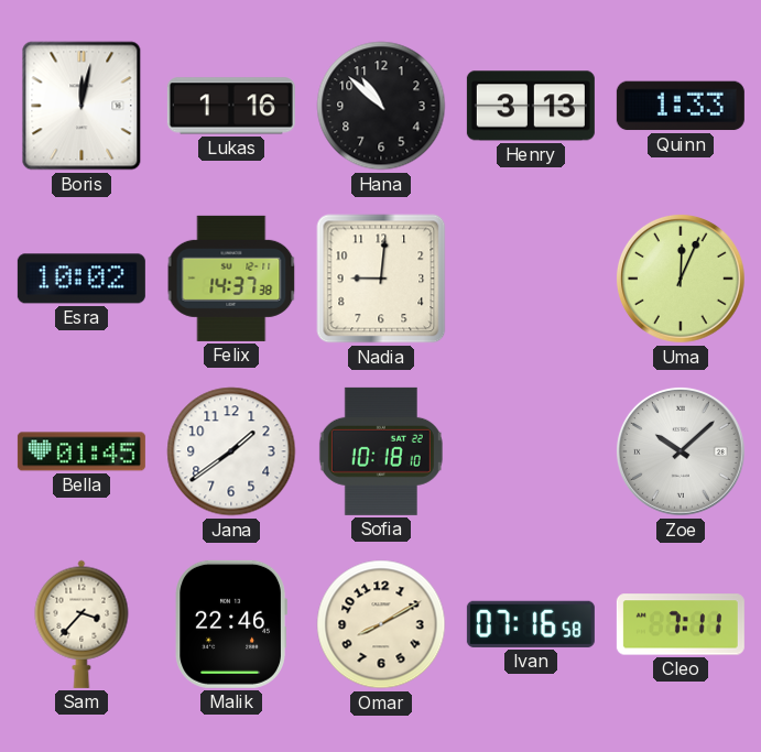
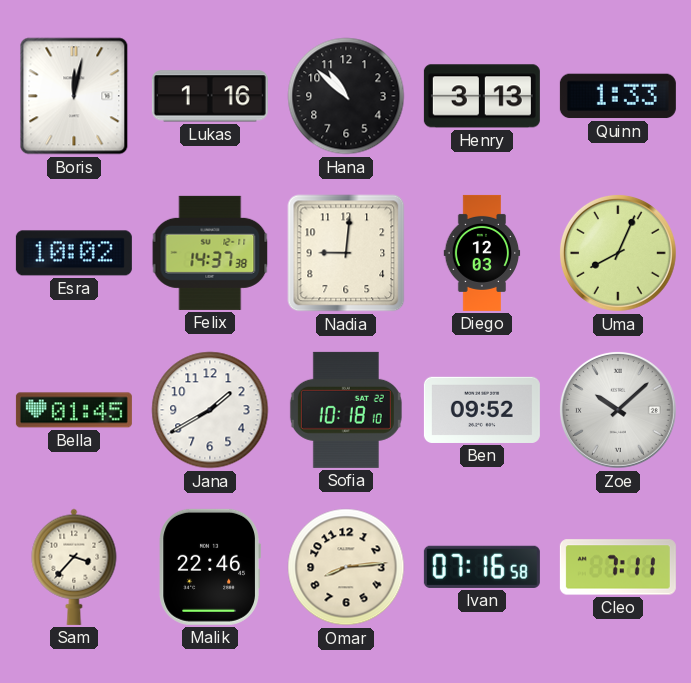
Diego: none -> 12:03
Uma: 12:04 -> 8:04
Jana: 1:39 -> 1:40
Ben: none -> 09:52
Omar: 8:10 -> 8:14
